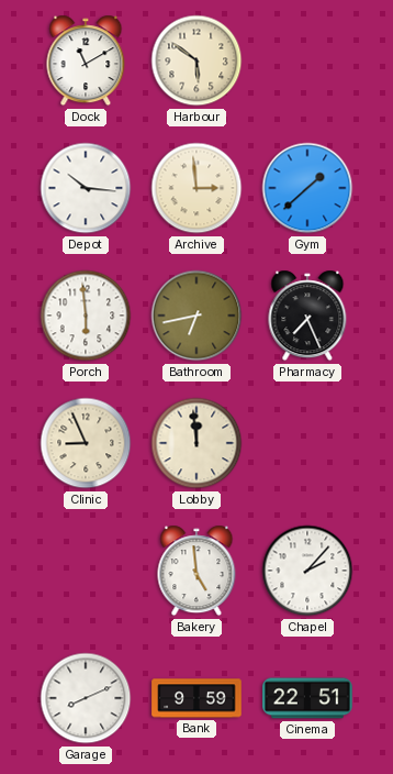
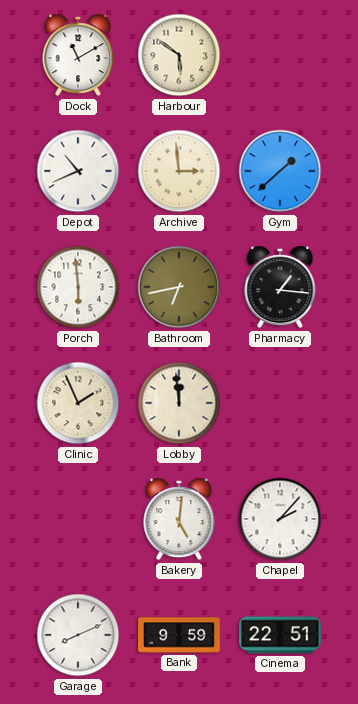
Depot: 10:16 -> 10:41
Pharmacy: 7:26 -> 1:16
Clinic: 8:56 -> 1:56
Bakery: 4:59 -> 5:01
